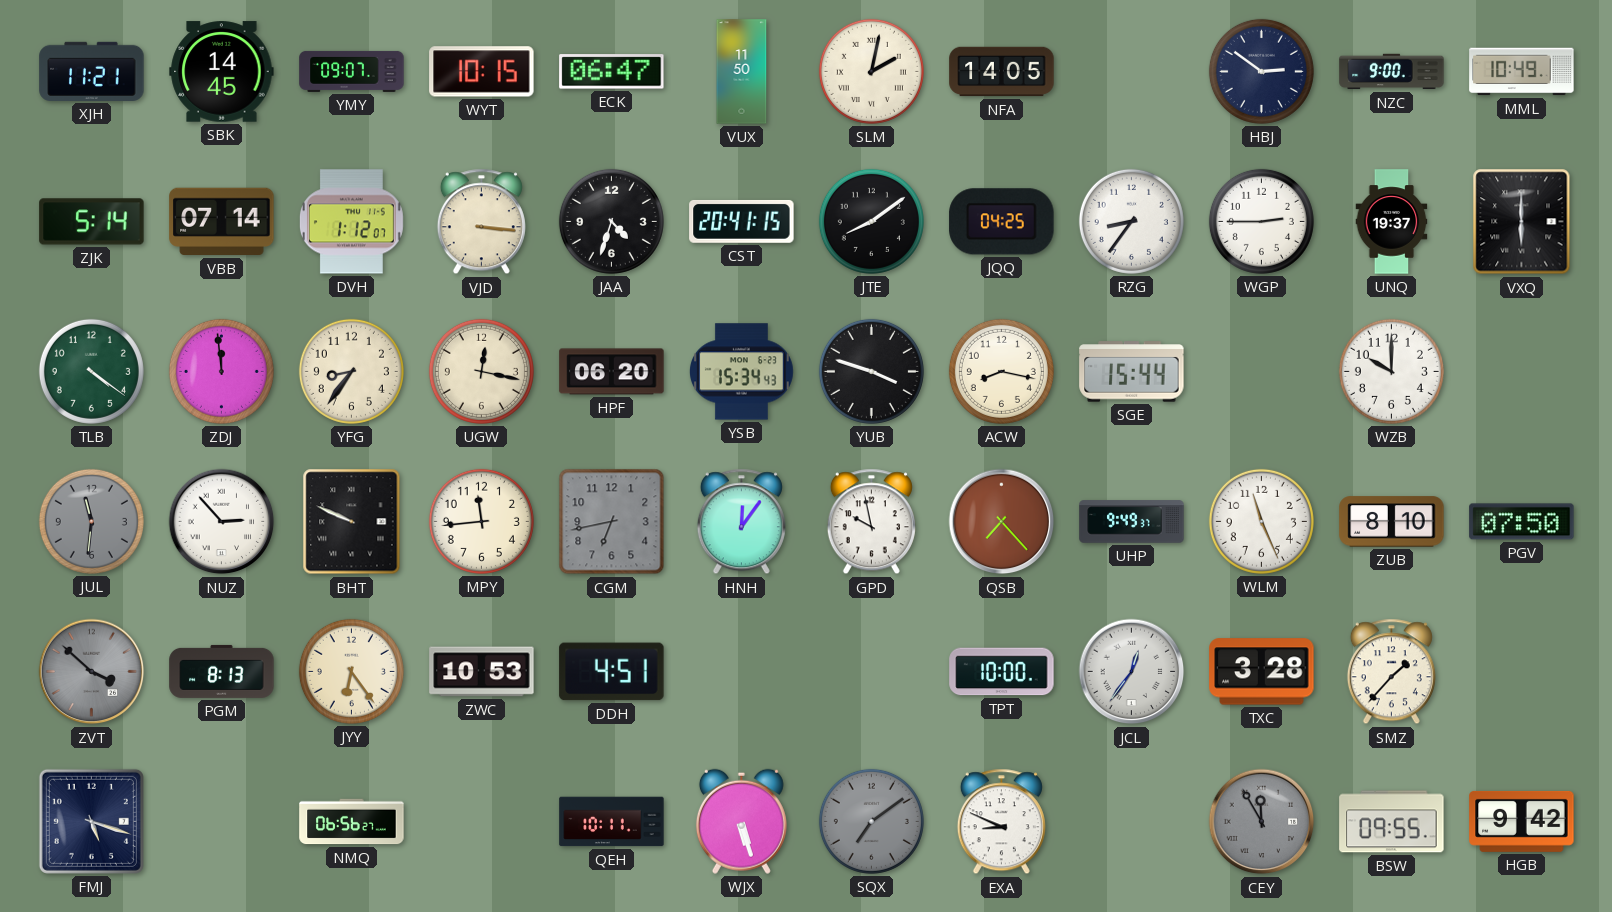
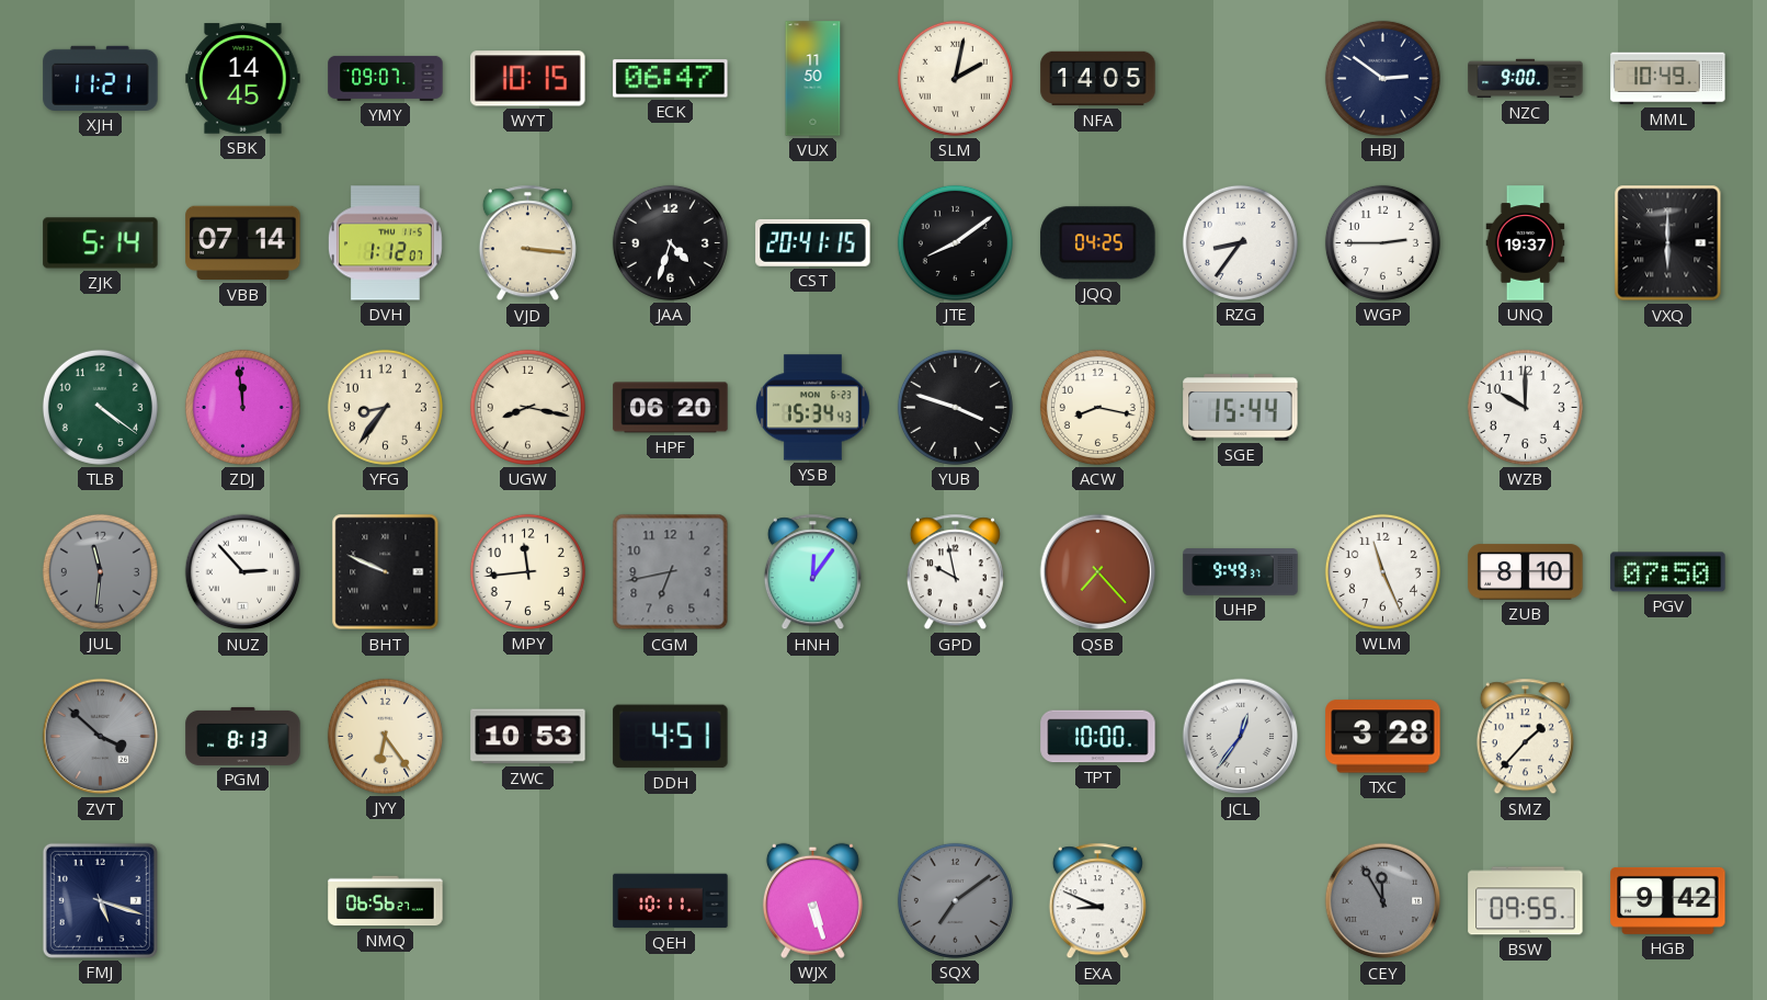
UGW: 12:17 -> 8:17
